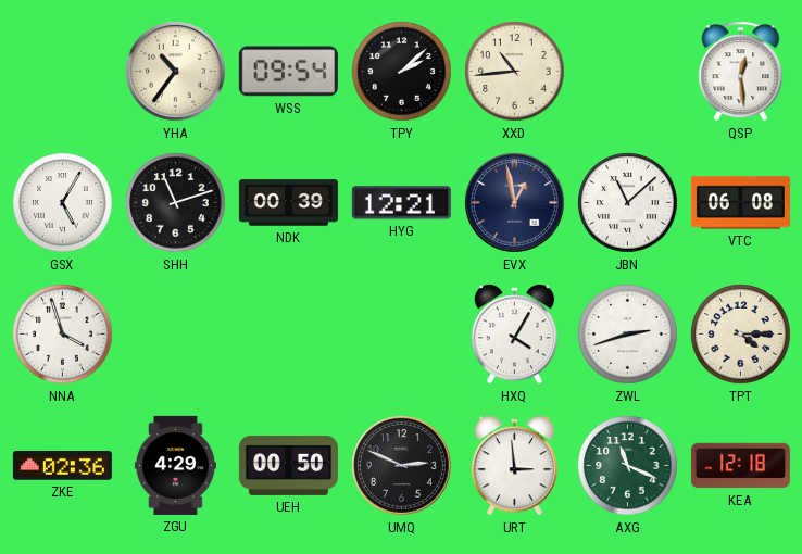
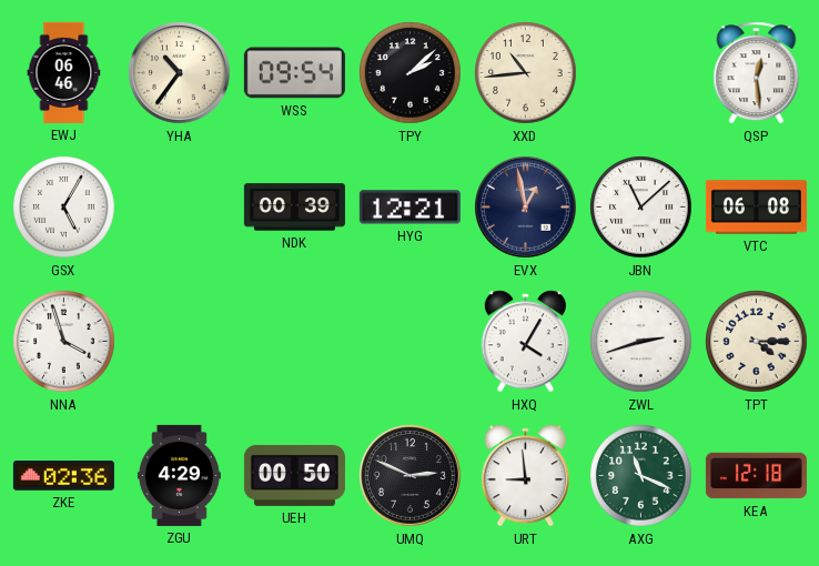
EWJ: none -> 06:46
SHH: 11:12 -> none
URT: 2:59 -> 8:59
